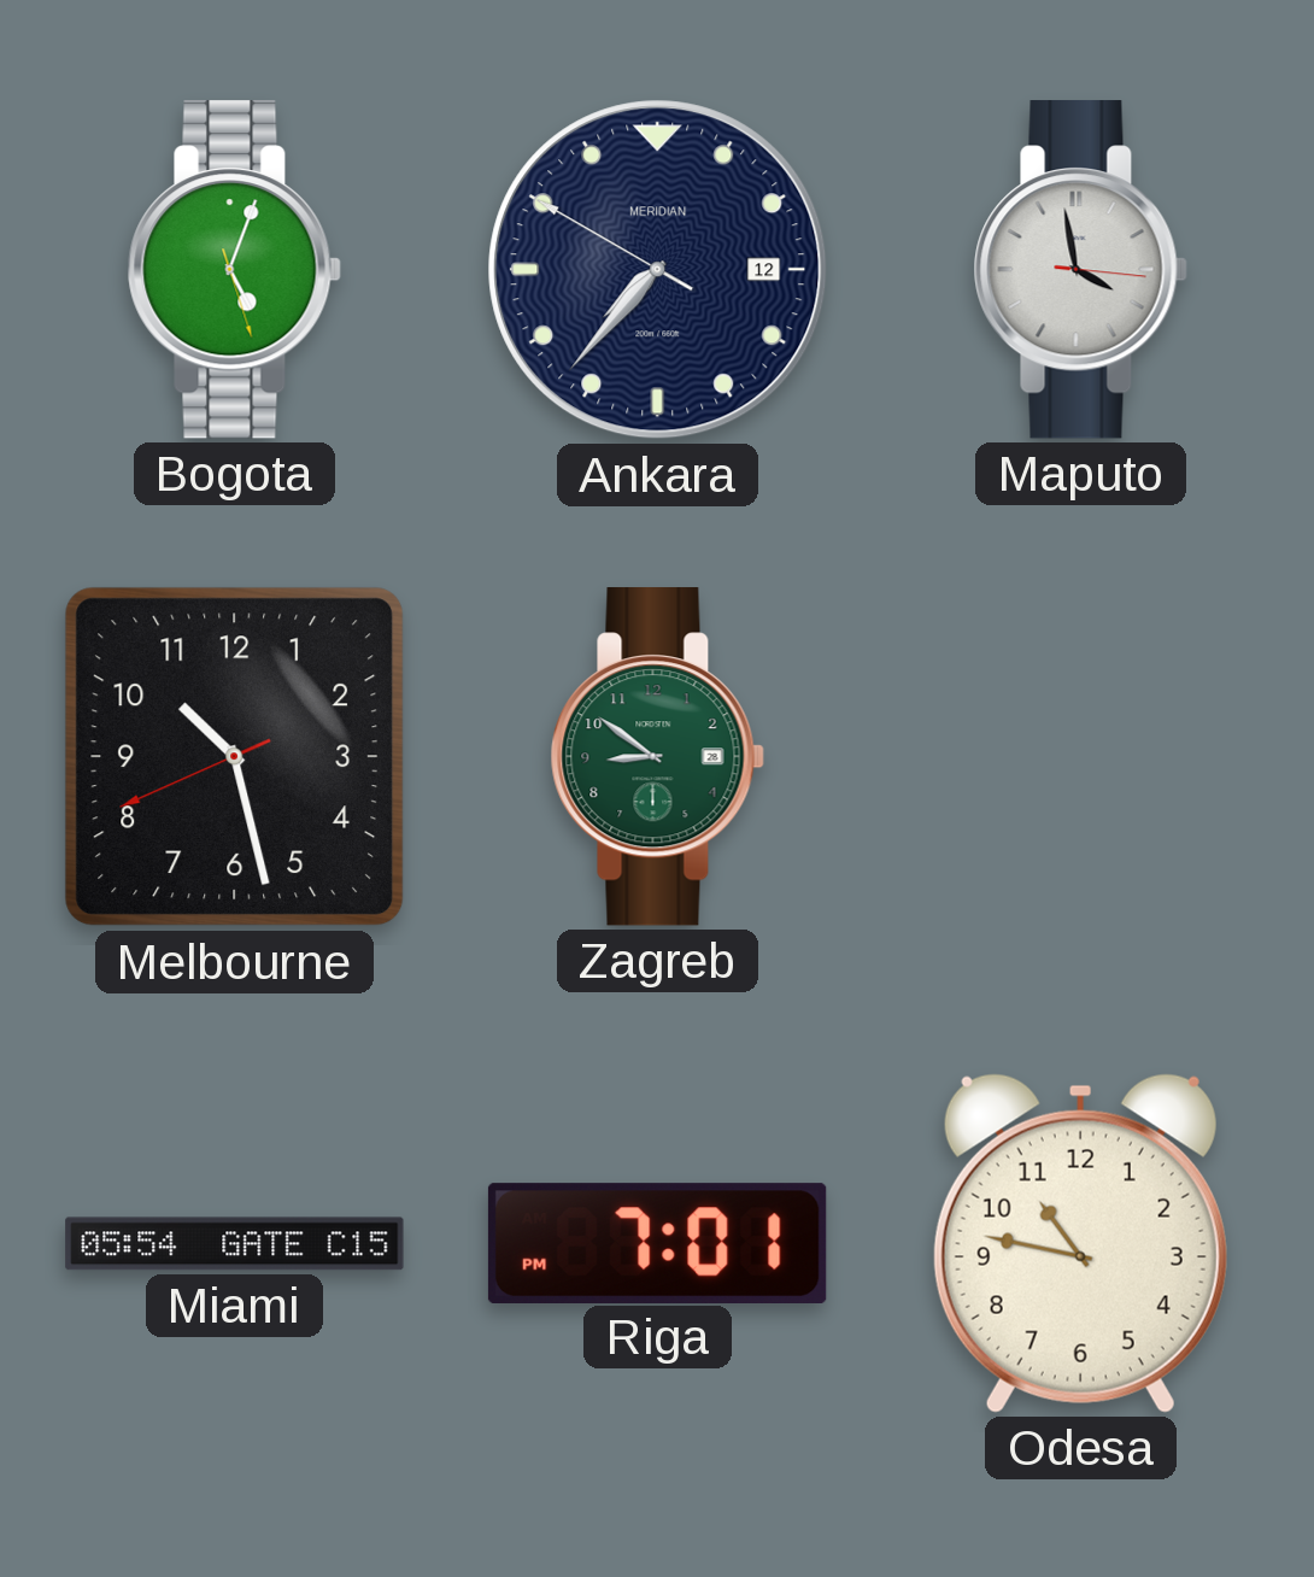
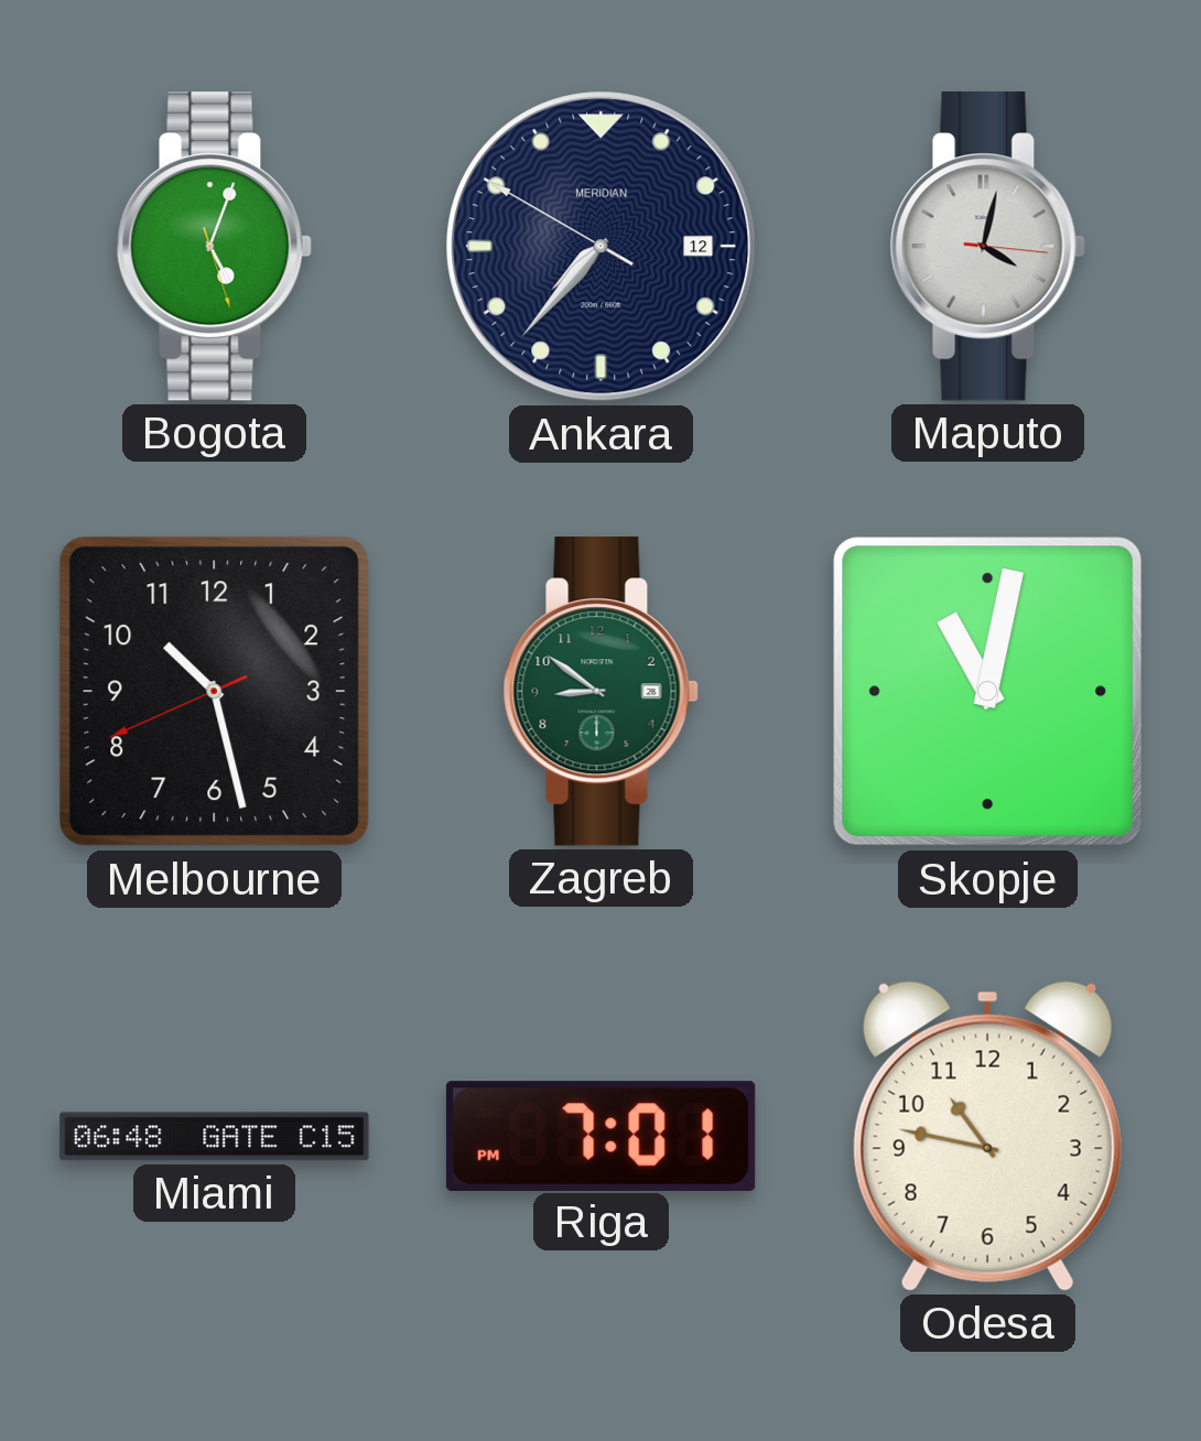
Maputo: 3:58 -> 4:02
Skopje: none -> 11:02
Miami: 05:54 -> 06:48
